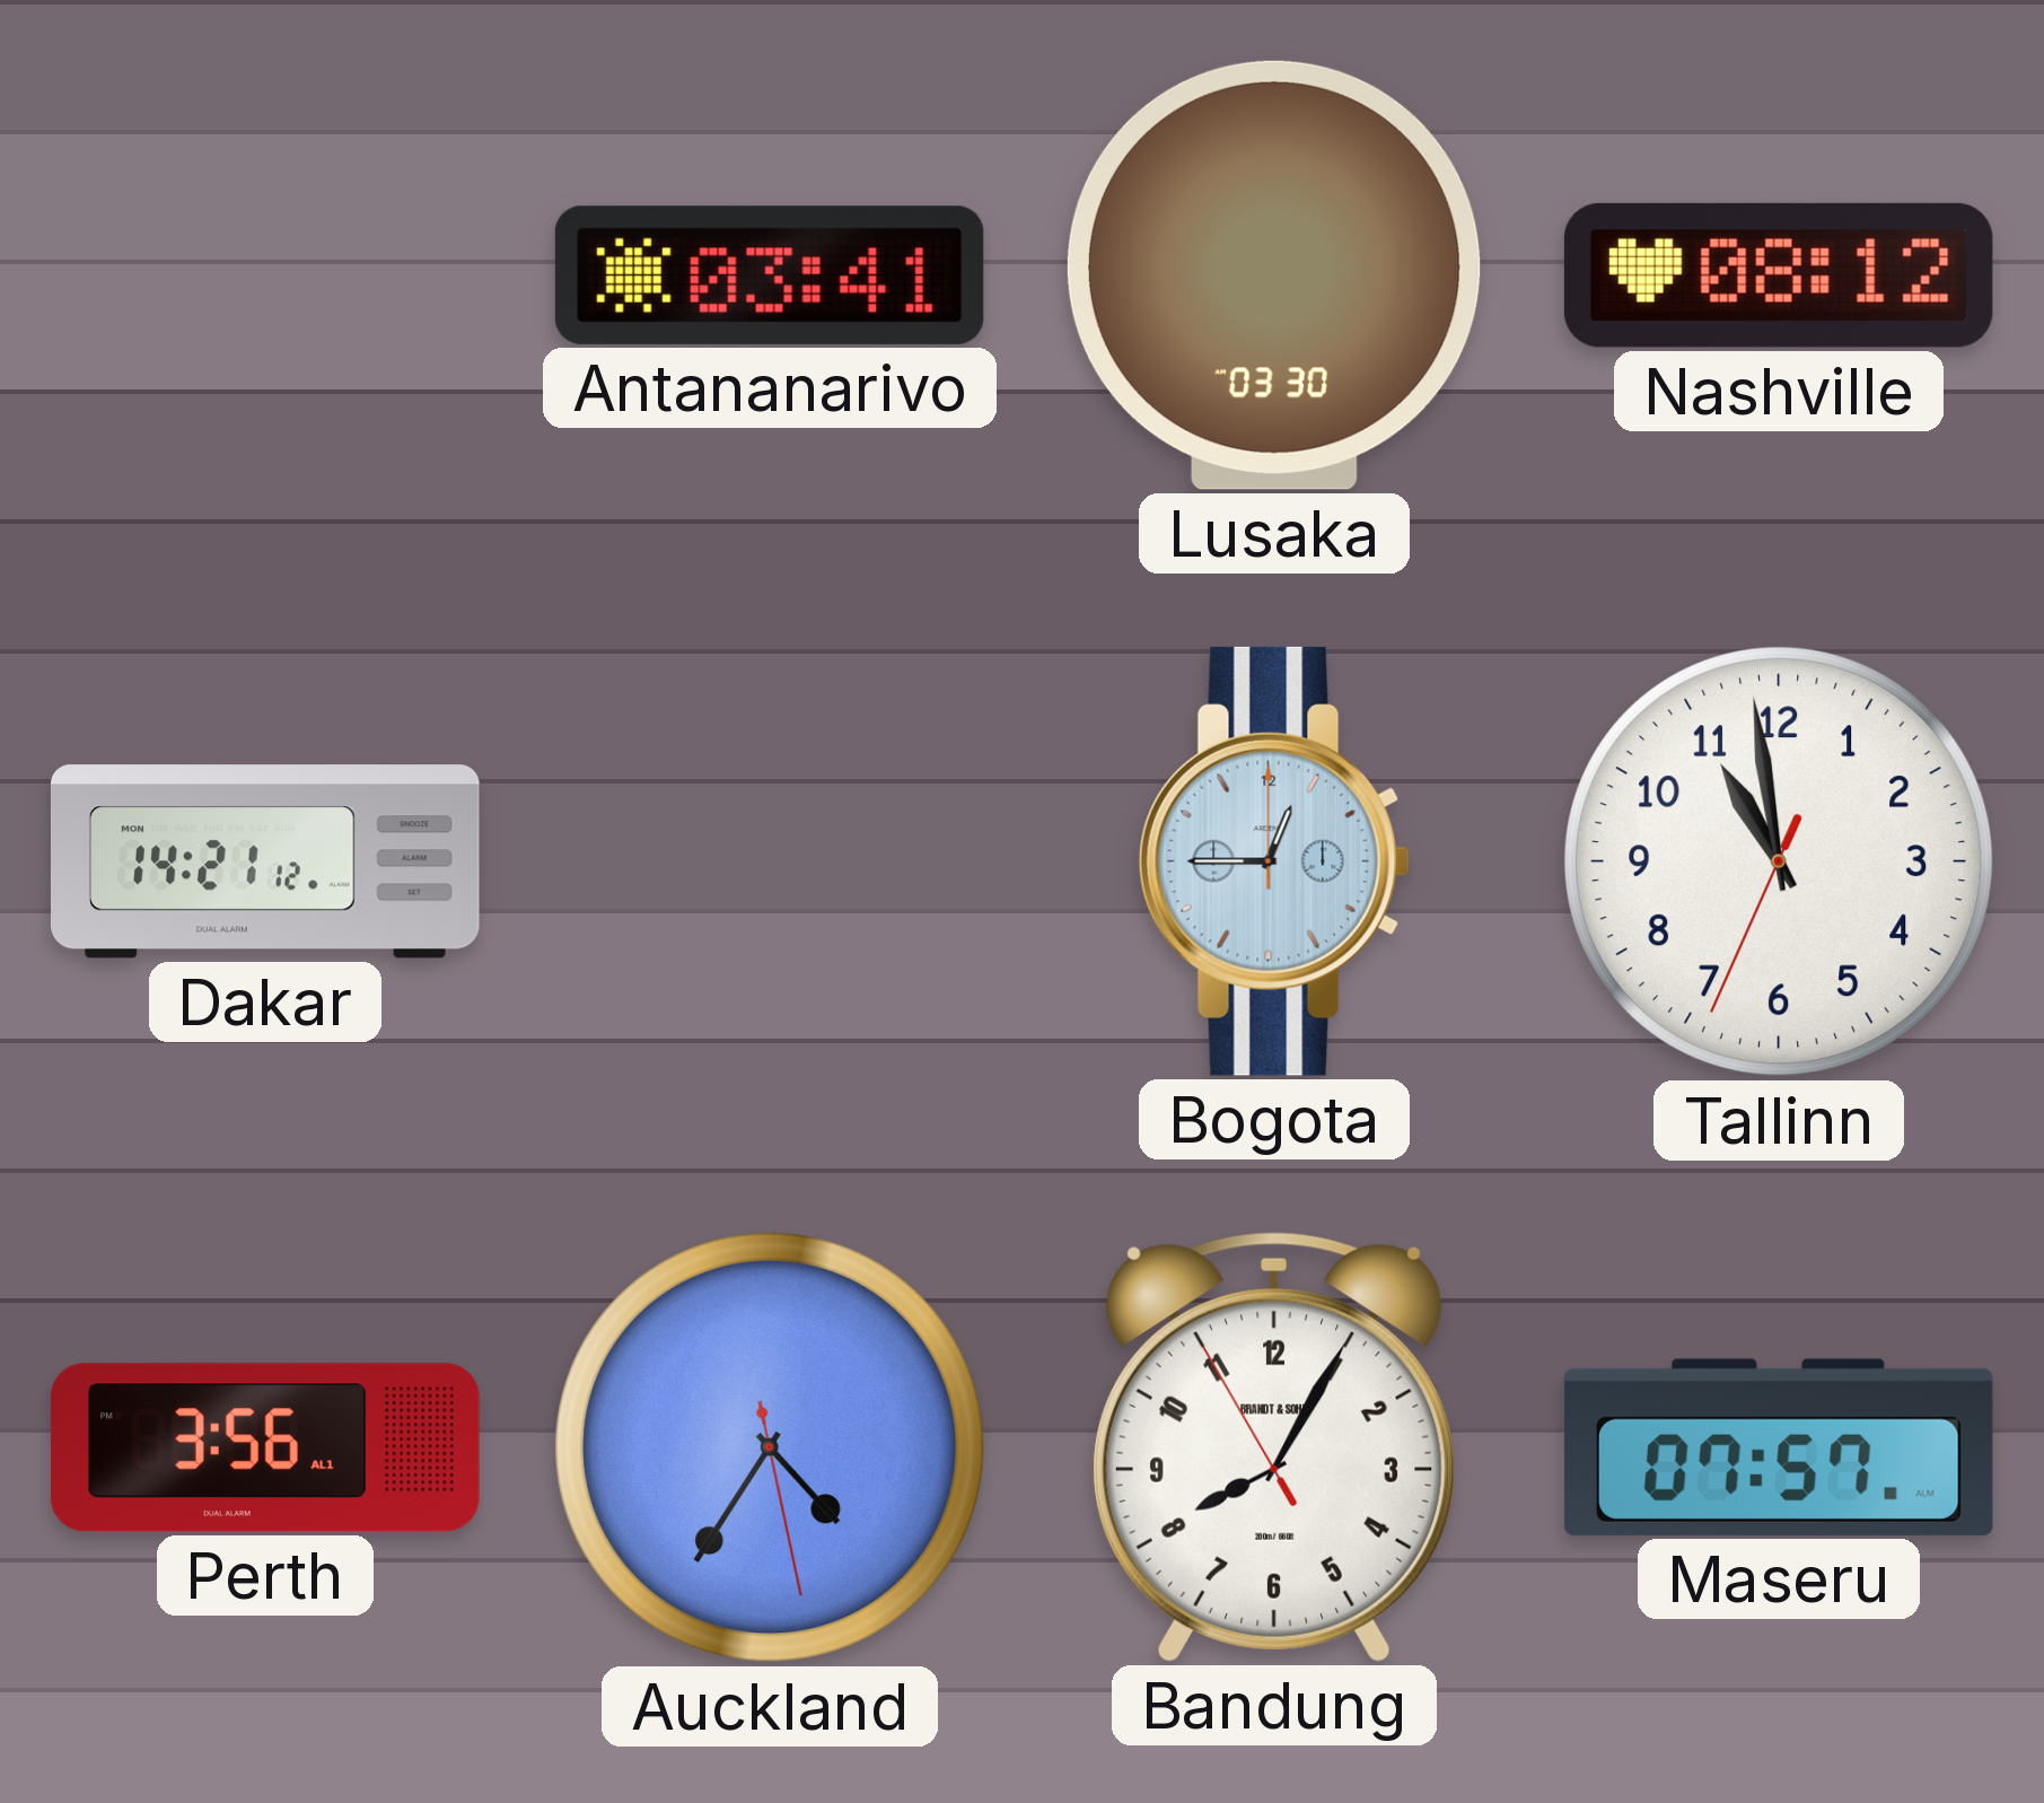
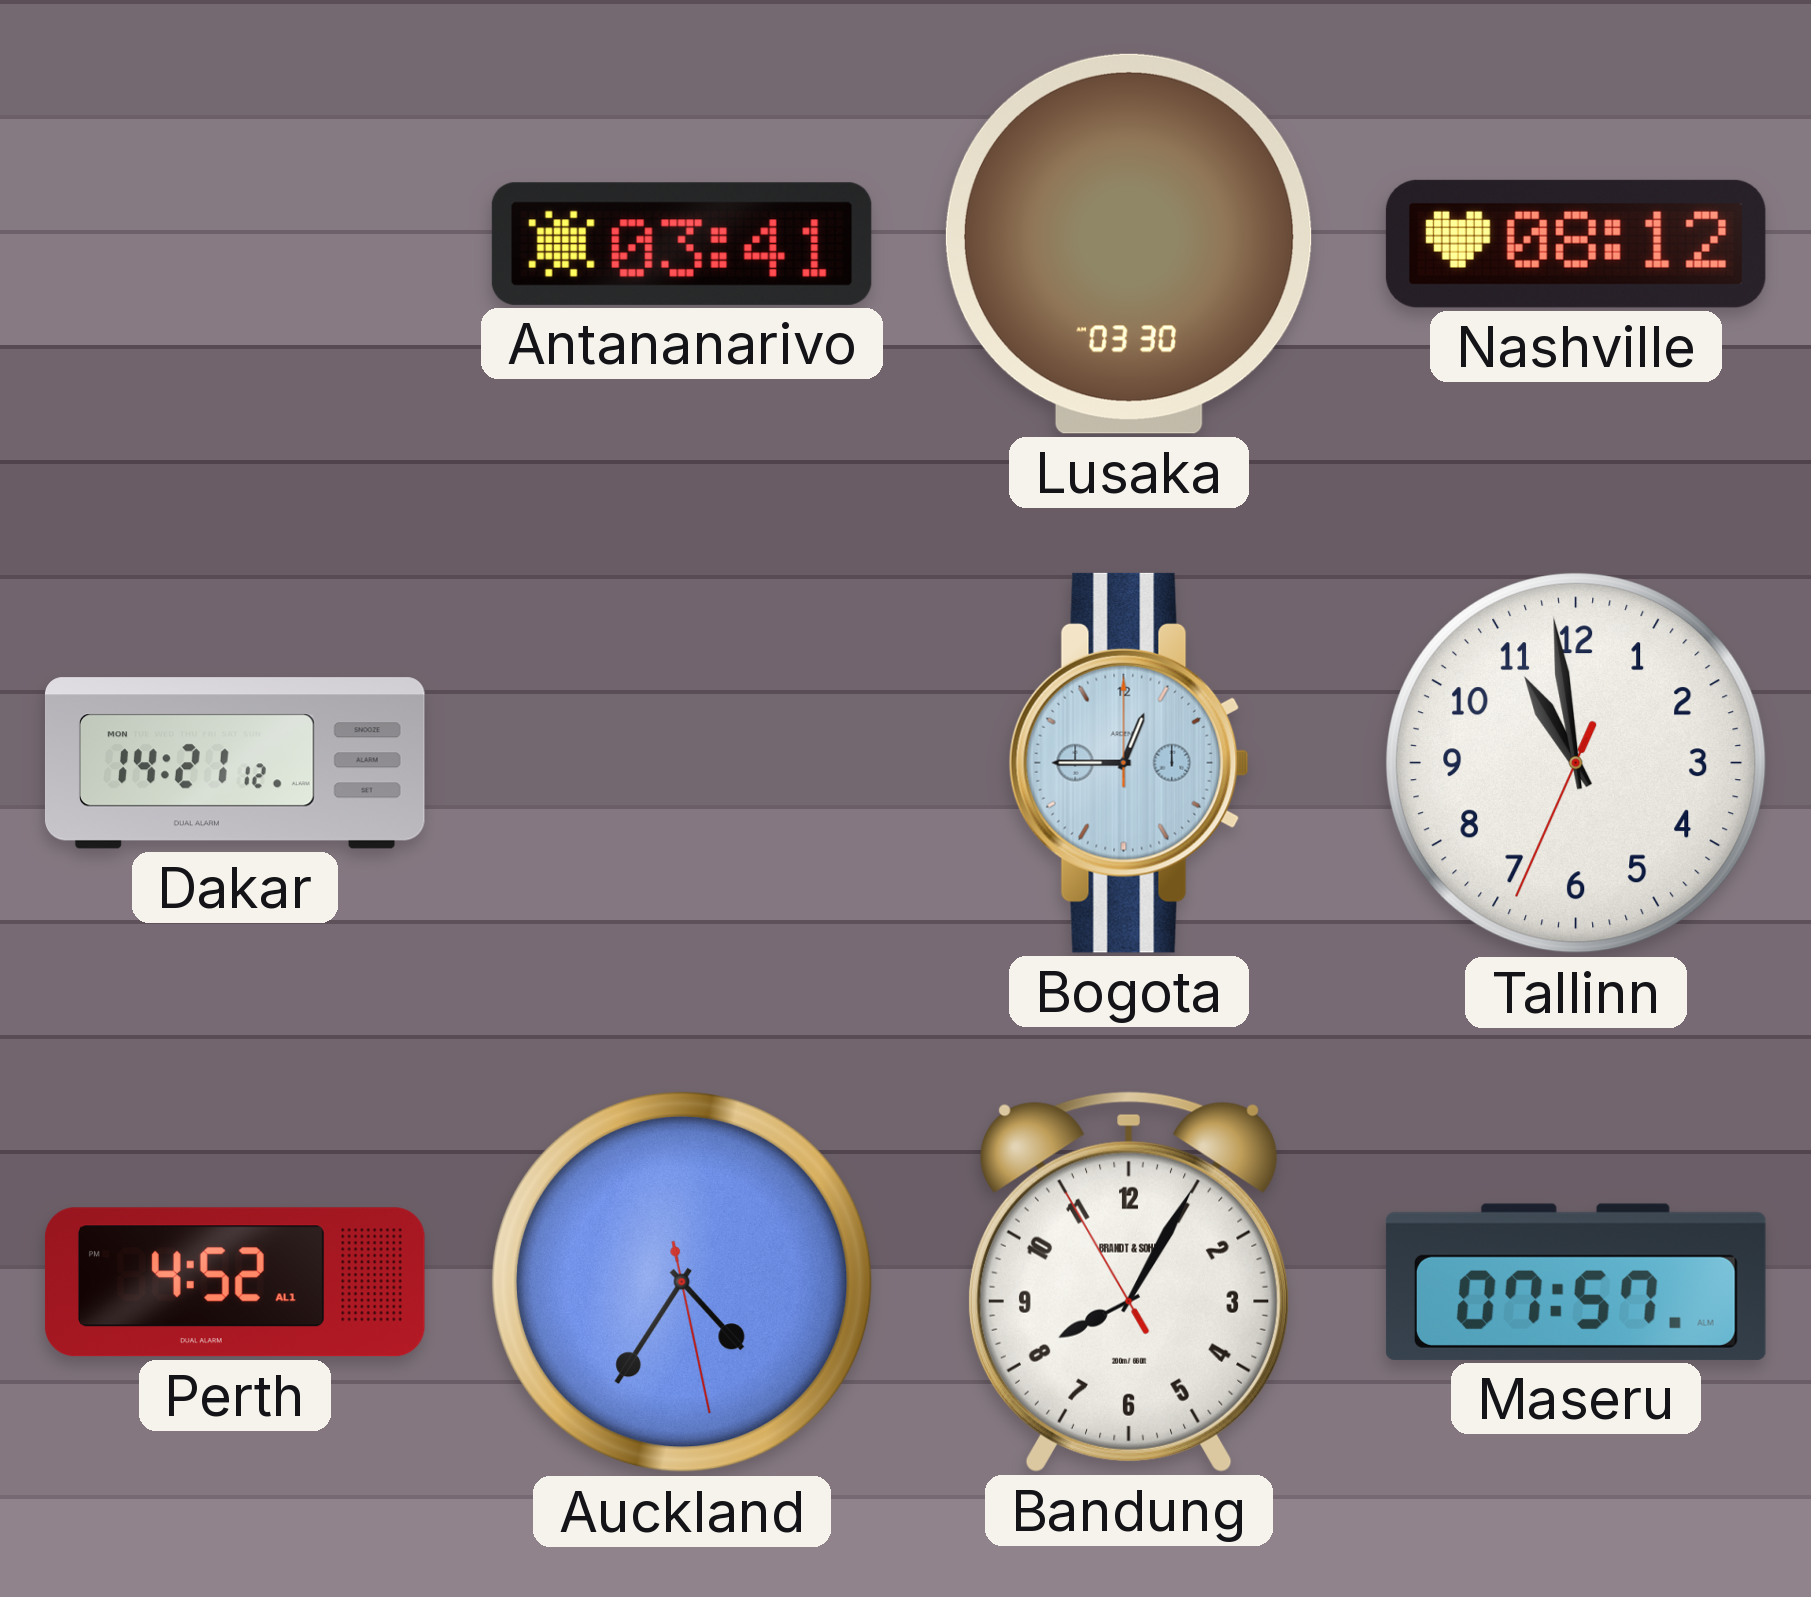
Perth: 3:56 -> 4:52
